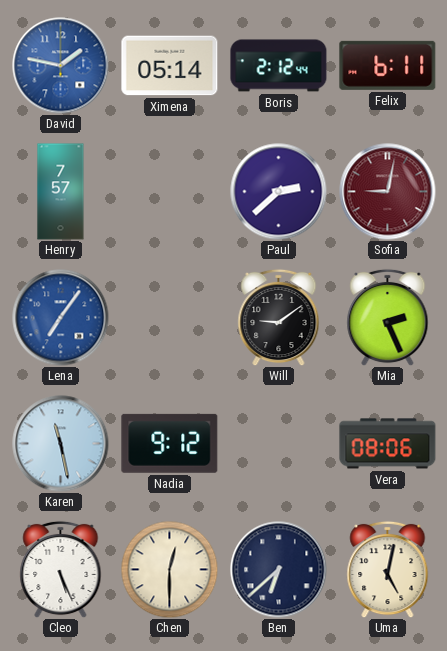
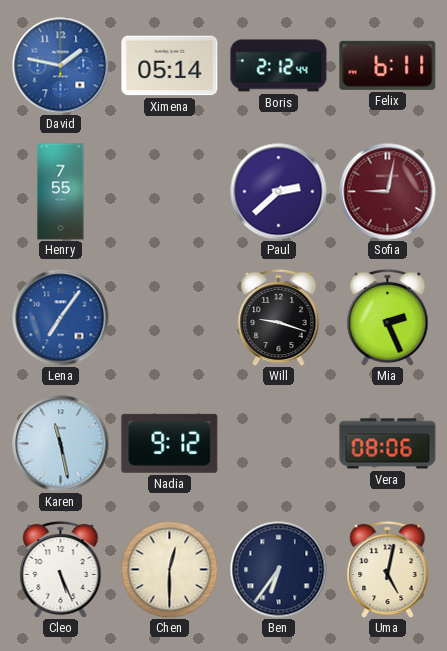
Henry: 7:57 -> 7:55
Will: 9:09 -> 9:18
Ben: 6:38 -> 6:36
